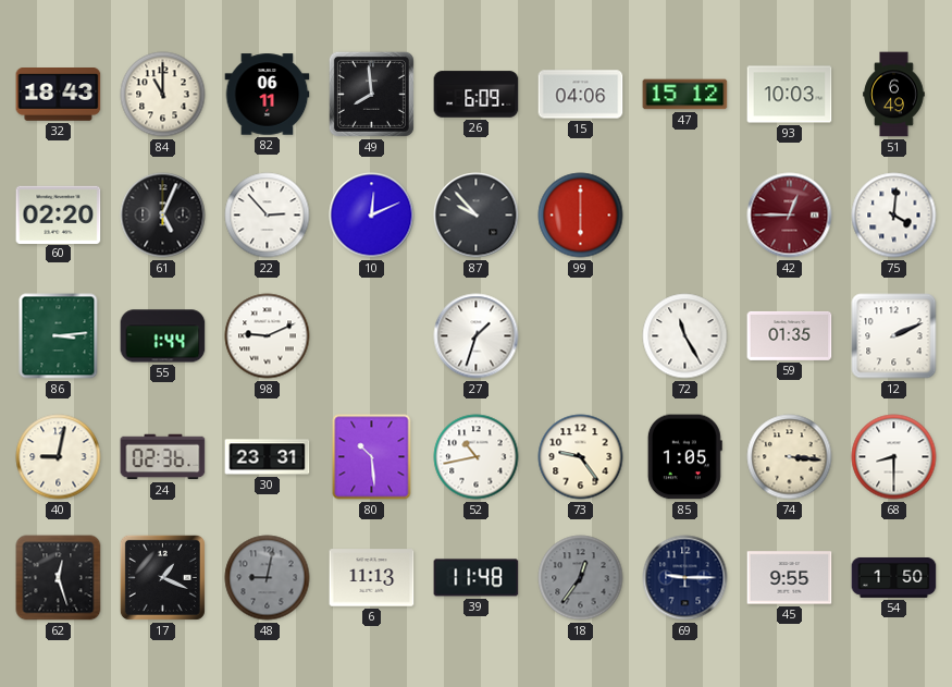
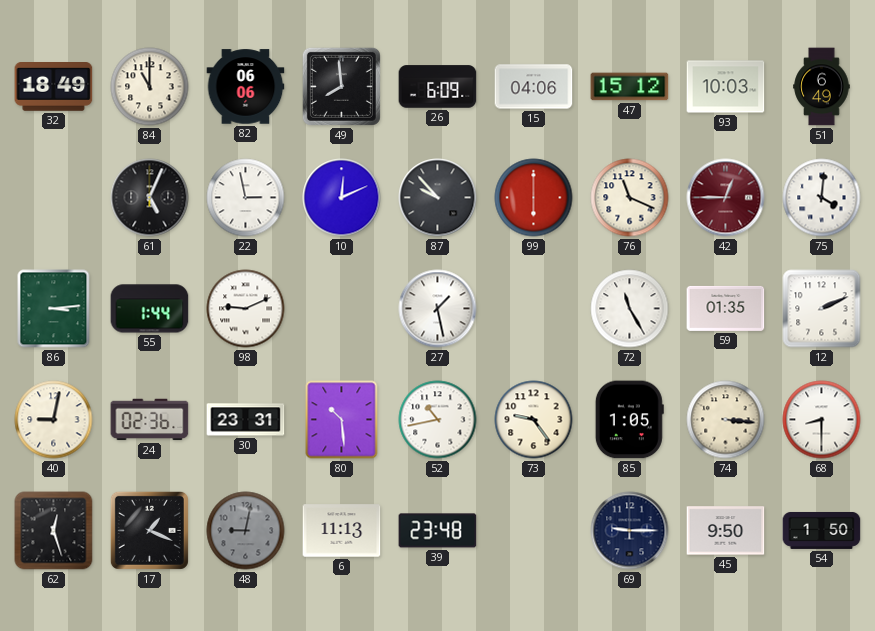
32: 18:43 -> 18:49
82: 06:11 -> 06:06
60: 02:20 -> none
22: 2:53 -> 2:58
76: none -> 11:19
27: 1:33 -> 1:28
39: 11:48 -> 23:48
18: 12:36 -> none
45: 9:55 -> 9:50
